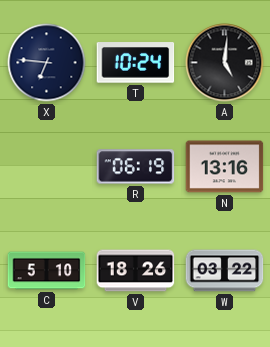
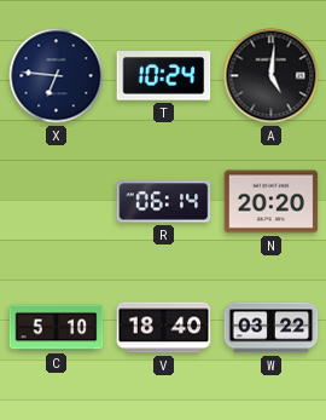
R: 06:19 -> 06:14
N: 13:16 -> 20:20
V: 18:26 -> 18:40
